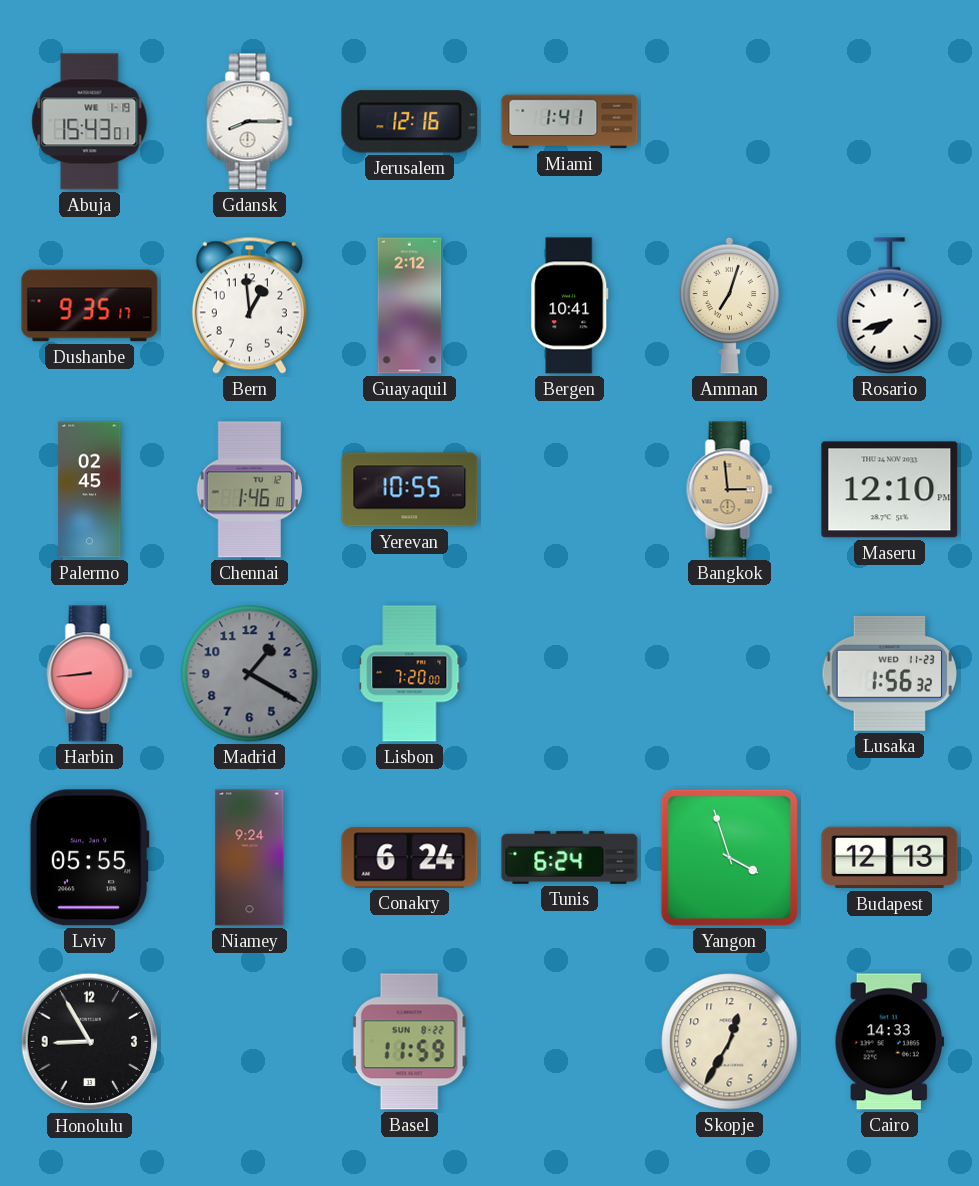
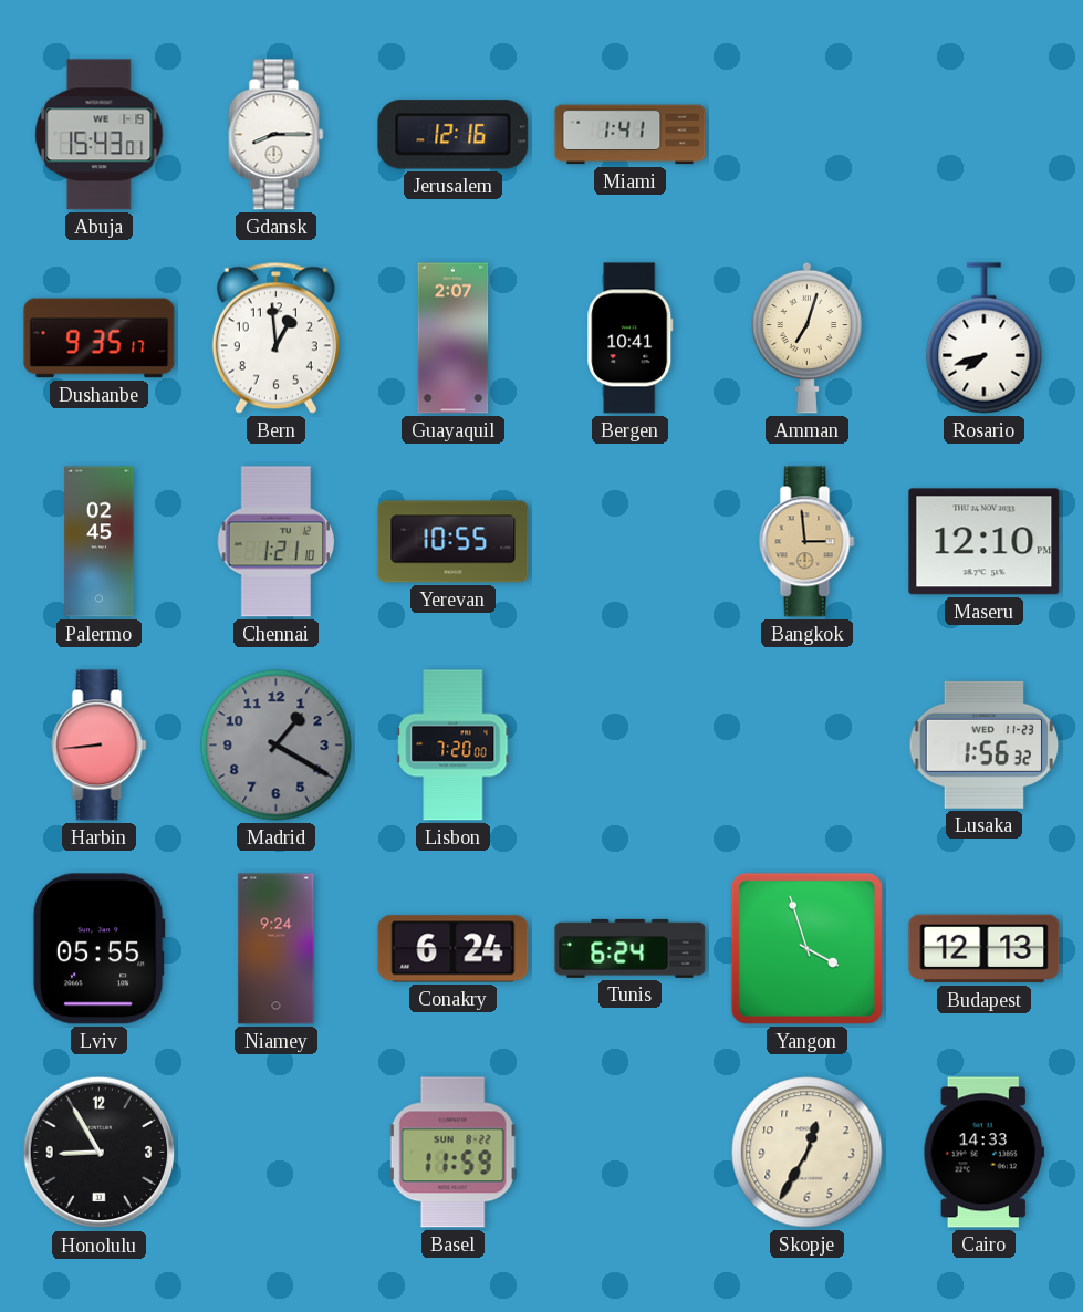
Guayaquil: 2:12 -> 2:07
Chennai: 1:46 -> 1:21
